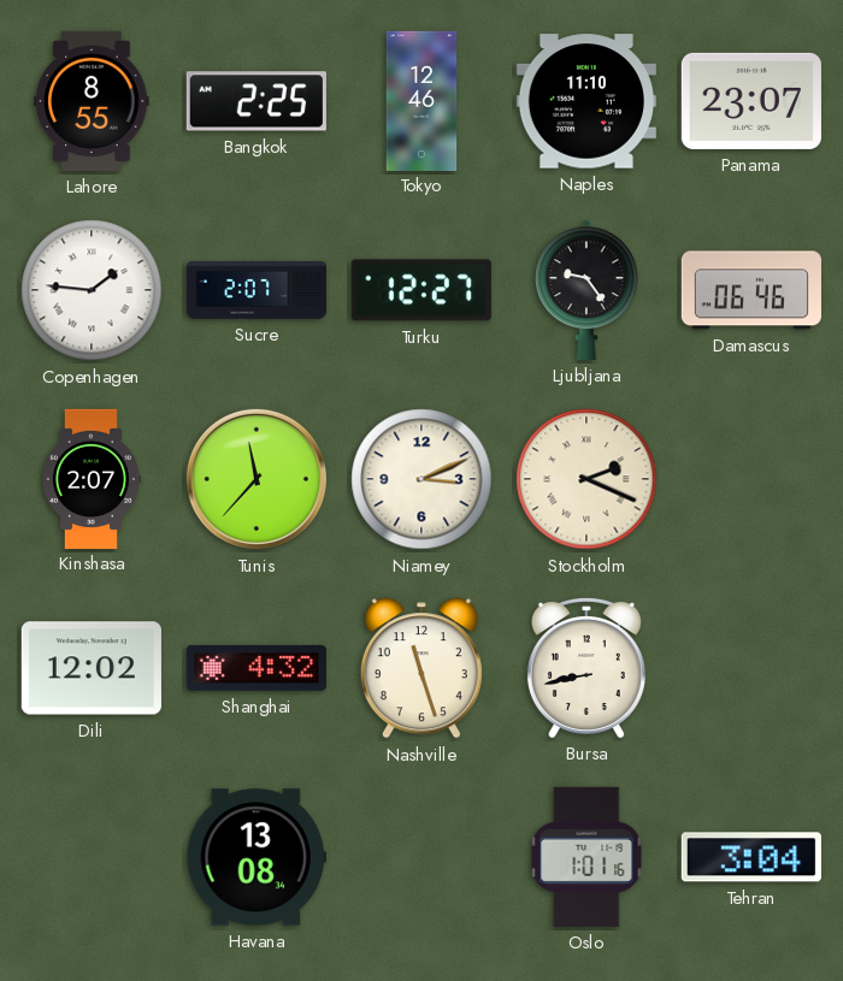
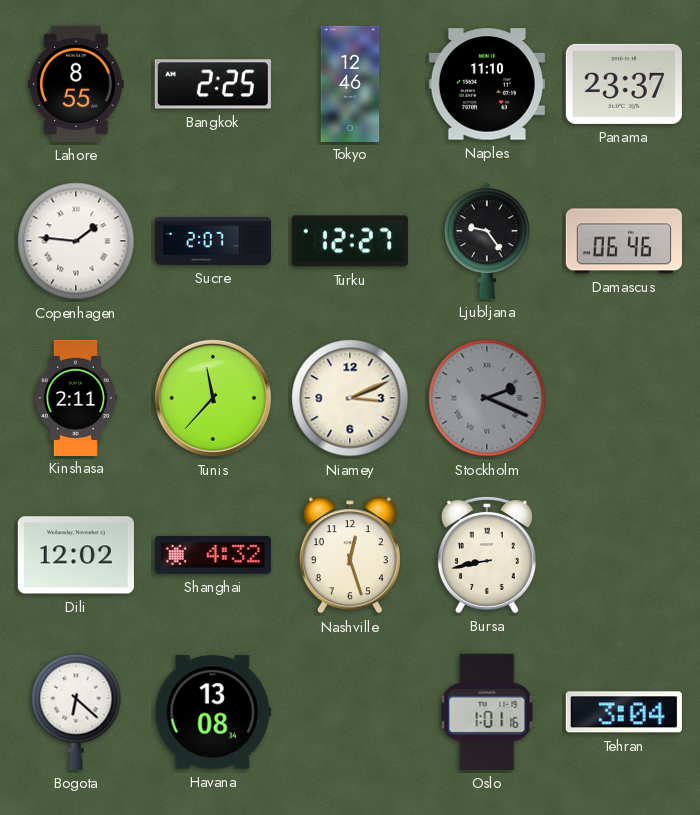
Panama: 23:07 -> 23:37
Kinshasa: 2:07 -> 2:11
Stockholm dial: cream -> grey
Nashville: 11:27 -> 12:27
Bogota: none -> 6:22
